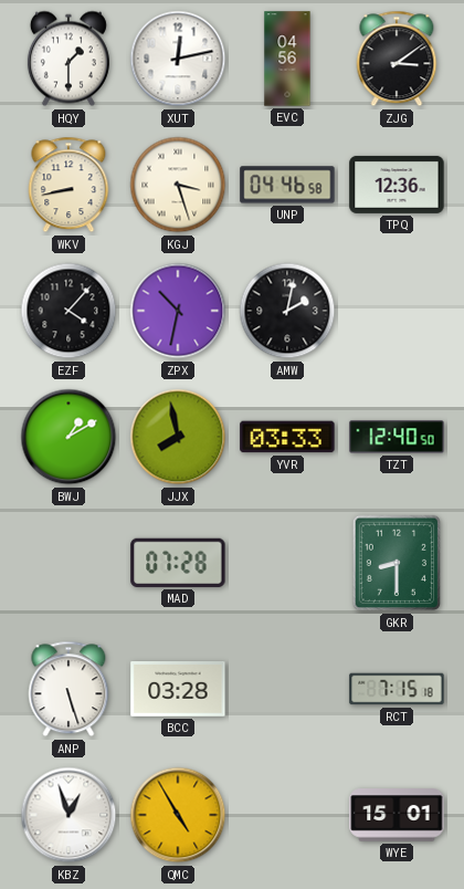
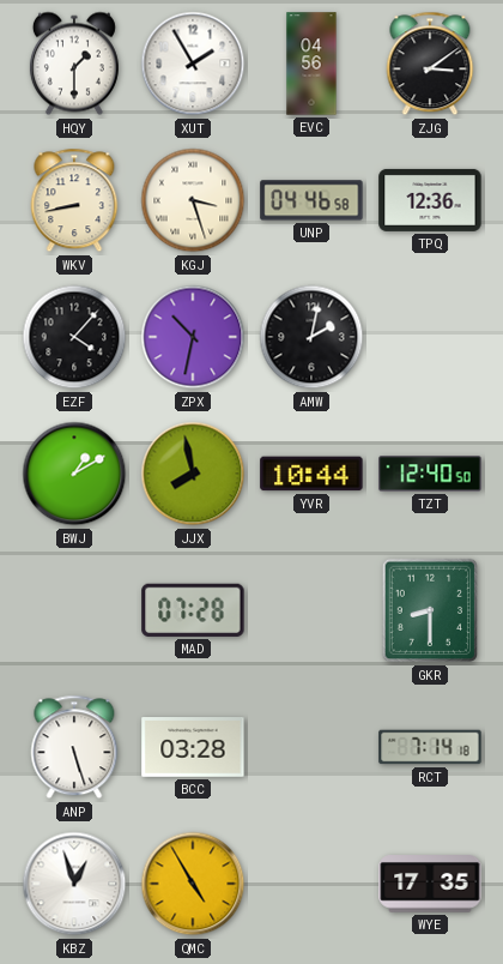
XUT: 12:13 -> 1:55
YVR: 03:33 -> 10:44
RCT: 7:15 -> 7:14
WYE: 15:01 -> 17:35
